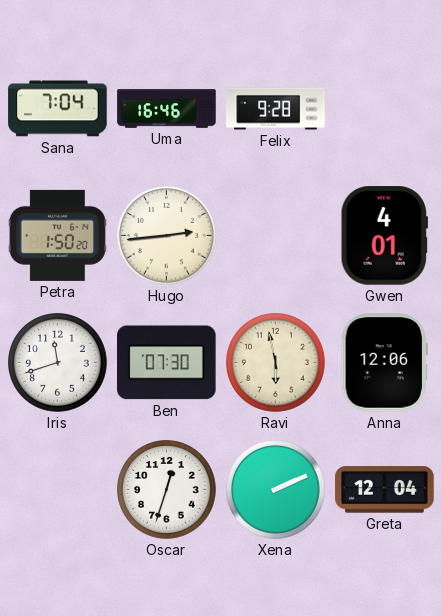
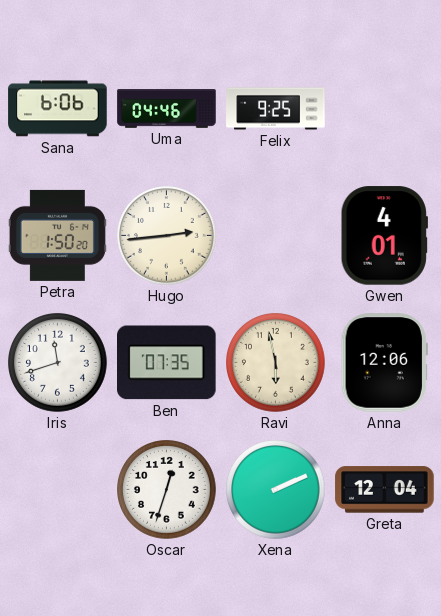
Sana: 7:04 -> 6:06
Uma: 16:46 -> 04:46
Felix: 9:28 -> 9:25
Ben: 07:30 -> 07:35
